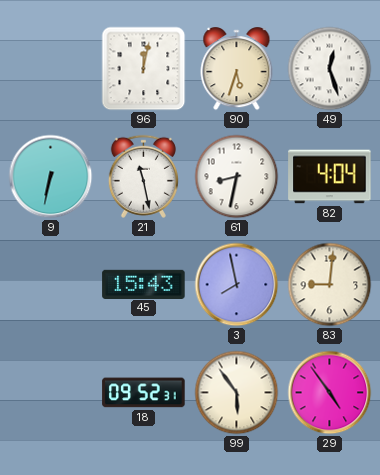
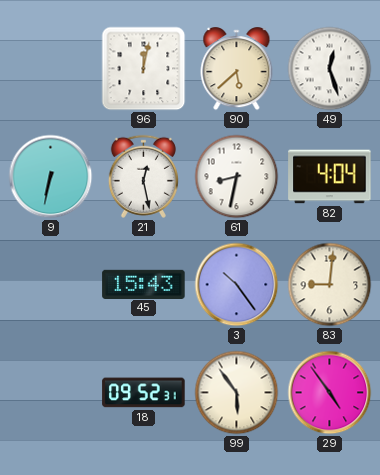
90: 5:33 -> 5:38
21: 11:28 -> 12:28
3: 7:58 -> 10:24
